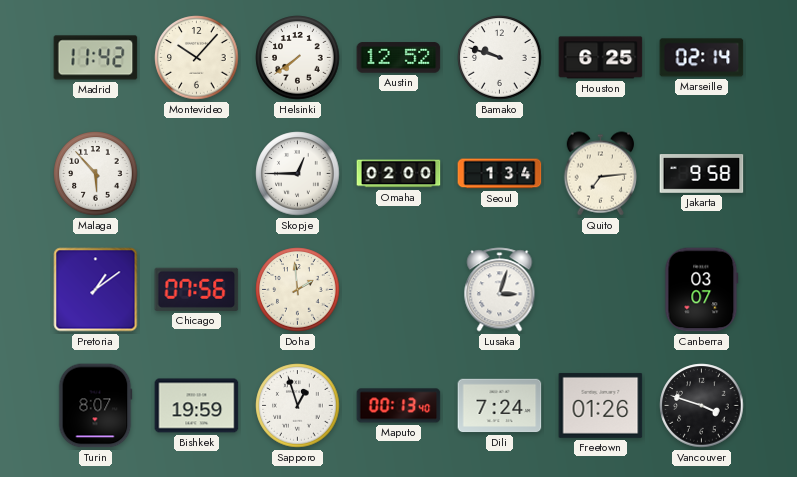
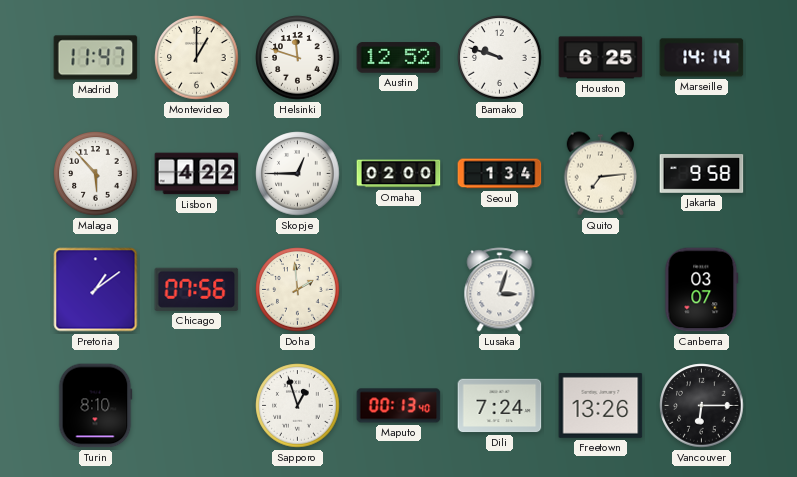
Madrid: 11:42 -> 11:47
Montevideo: 10:07 -> 1:00
Helsinki: 7:39 -> 11:48
Marseille: 02:14 -> 14:14
Lisbon: none -> 4:22
Turin: 8:07 -> 8:10
Bishkek: 19:59 -> none
Freetown: 01:26 -> 13:26
Vancouver: 3:48 -> 6:15
